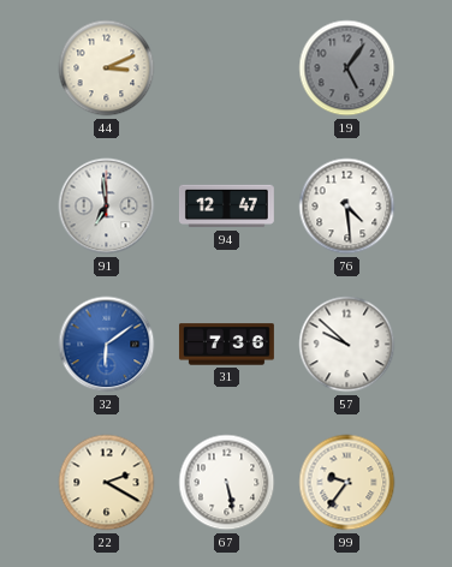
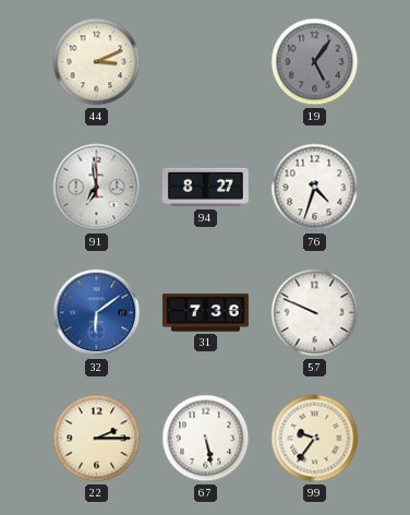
94: 12:47 -> 8:27
76: 4:29 -> 4:33
57: 9:52 -> 9:49
22: 2:20 -> 2:15
